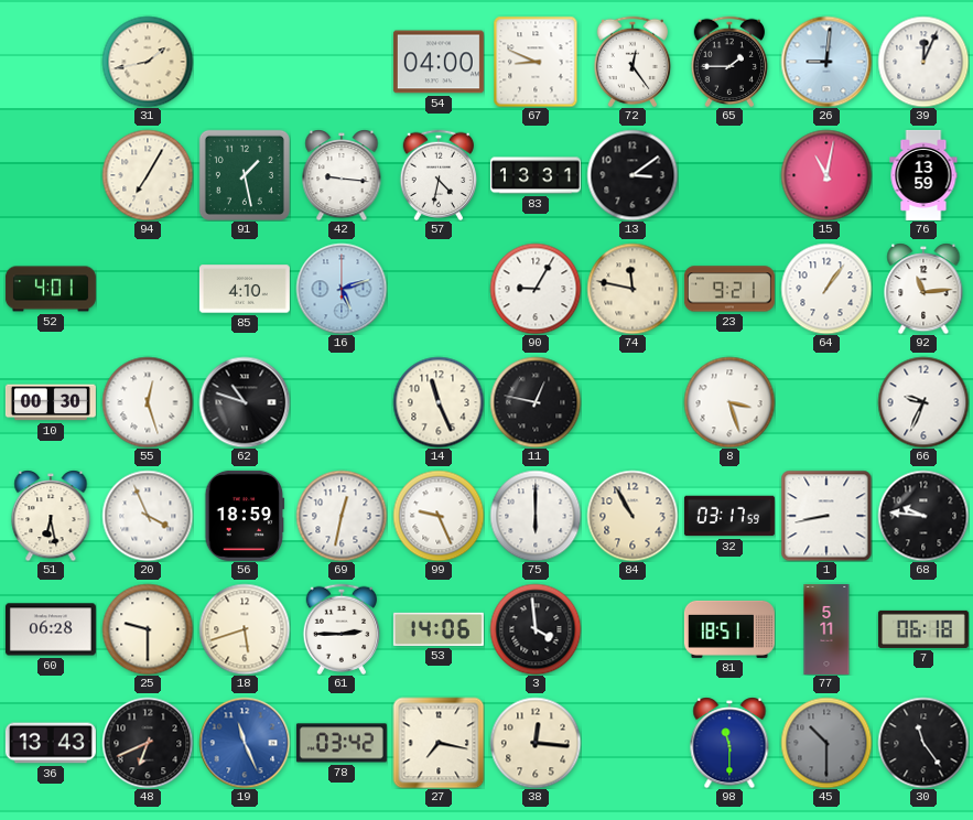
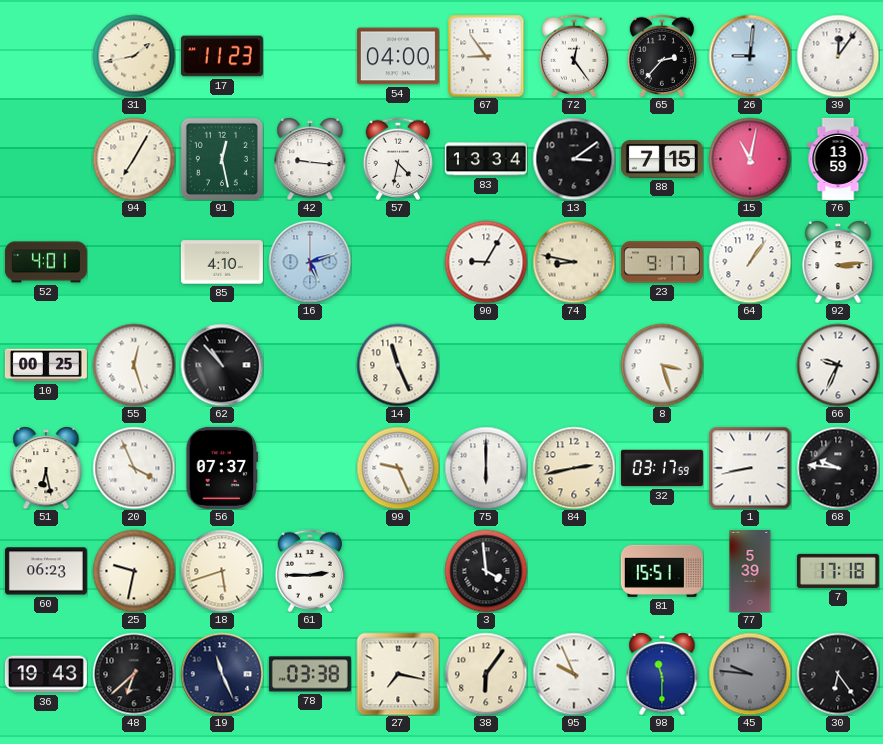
17: none -> 11:23
67: 8:49 -> 8:54
65: 1:45 -> 2:37
39: 12:04 -> 12:06
91: 1:28 -> 12:28
83: 13:31 -> 13:34
88: none -> 7:15
74: 11:47 -> 8:47
23: 9:21 -> 9:17
92: 11:14 -> 3:14
10: 00:30 -> 00:25
62: 10:48 -> 10:53
11: 12:47 -> none
56: 18:59 -> 07:37
69: 12:32 -> none
84: 10:55 -> 2:43
60: 06:28 -> 06:23
25: 9:30 -> 9:32
53: 14:06 -> none
81: 18:51 -> 15:51
77: 5:11 -> 5:39
7: 06:18 -> 17:18
36: 13:43 -> 19:43
48: 6:41 -> 6:38
19 dial: blue -> navy
78: 03:42 -> 03:38
38: 12:16 -> 6:06
95: none -> 9:56
45: 10:30 -> 9:46
30: 11:24 -> 6:24
